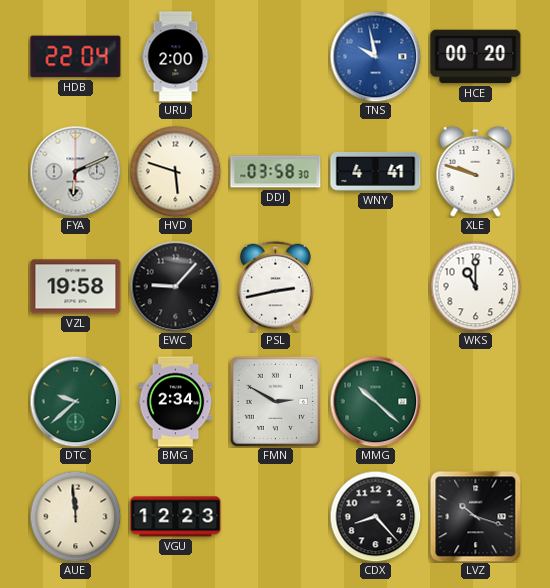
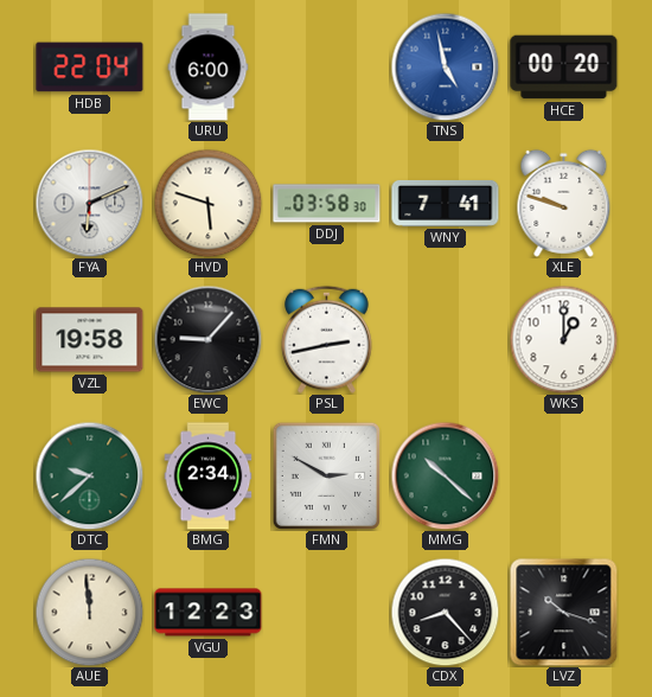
URU: 2:00 -> 6:00
TNS: 9:58 -> 4:58
WNY: 4:41 -> 7:41
WKS: 11:00 -> 1:00
